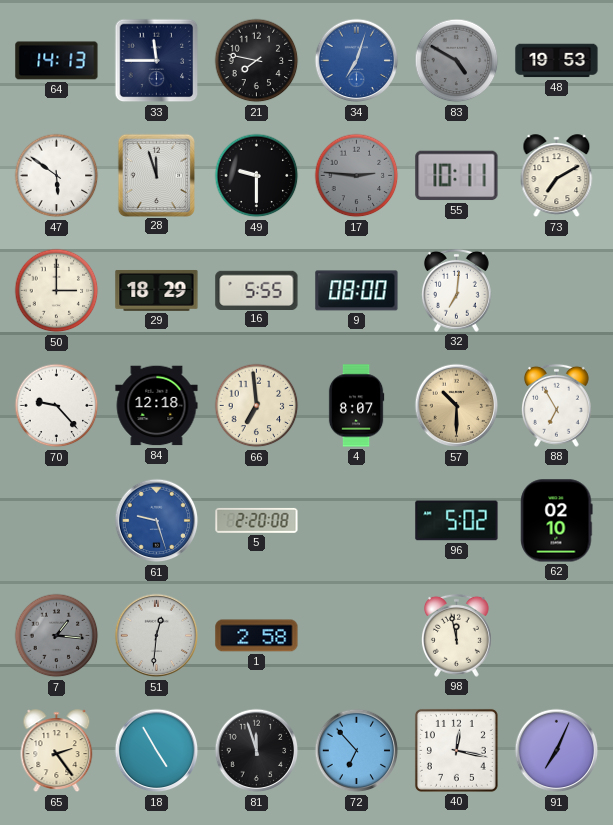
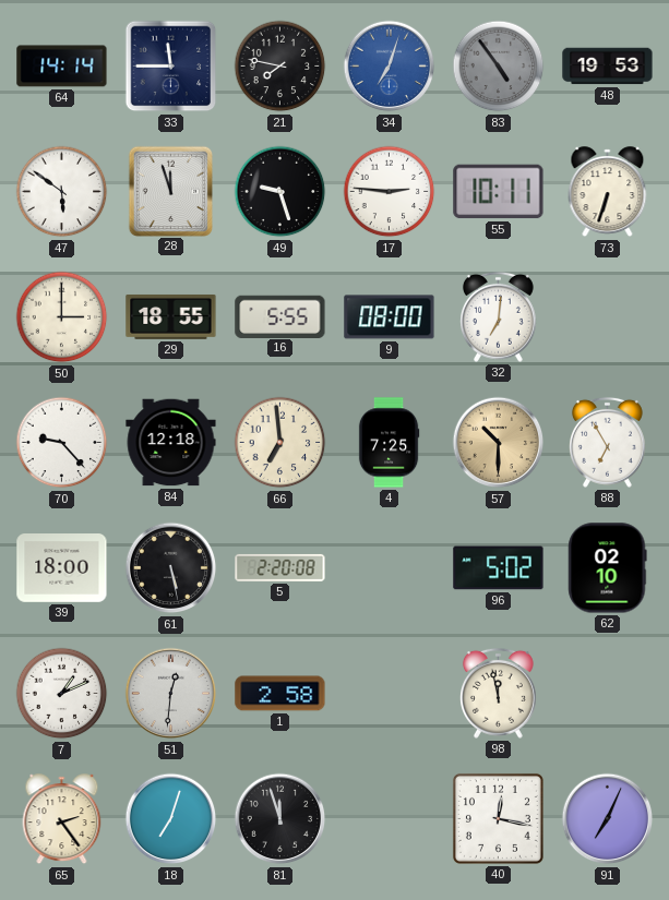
64: 14:13 -> 14:14
83: 4:50 -> 4:54
49: 9:30 -> 9:27
17 dial: grey -> white
73: 7:10 -> 6:33
29: 18:29 -> 18:55
4: 8:07 -> 7:25
39: none -> 18:00
61: 9:27 -> 5:28
61 dial: blue -> black
7: 1:16 -> 1:11
7 dial: grey -> white
18: 4:55 -> 7:03
72: 6:53 -> none
